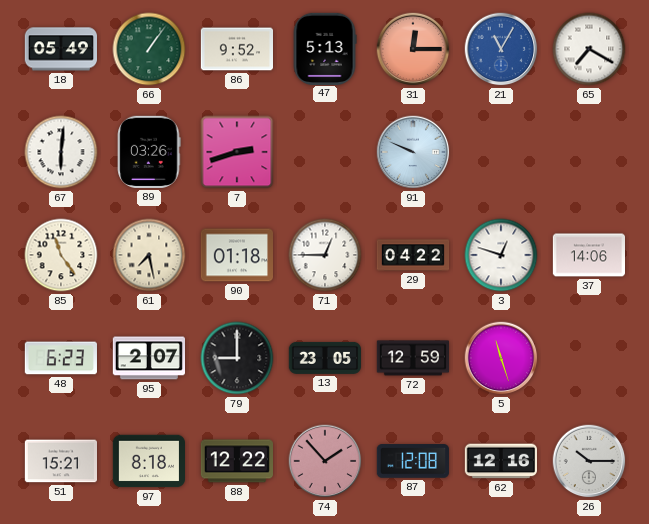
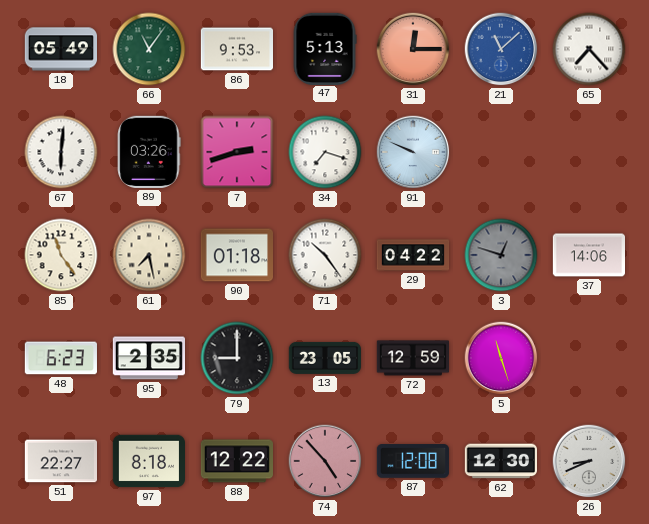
66: 1:06 -> 11:06
86: 9:52 -> 9:53
21: 11:05 -> 11:08
65: 7:20 -> 7:23
34: none -> 7:18
71: 12:45 -> 10:24
3 dial: white -> grey
95: 2:07 -> 2:35
51: 15:21 -> 22:27
74: 1:53 -> 4:53
62: 12:16 -> 12:30
26: 10:15 -> 8:41
